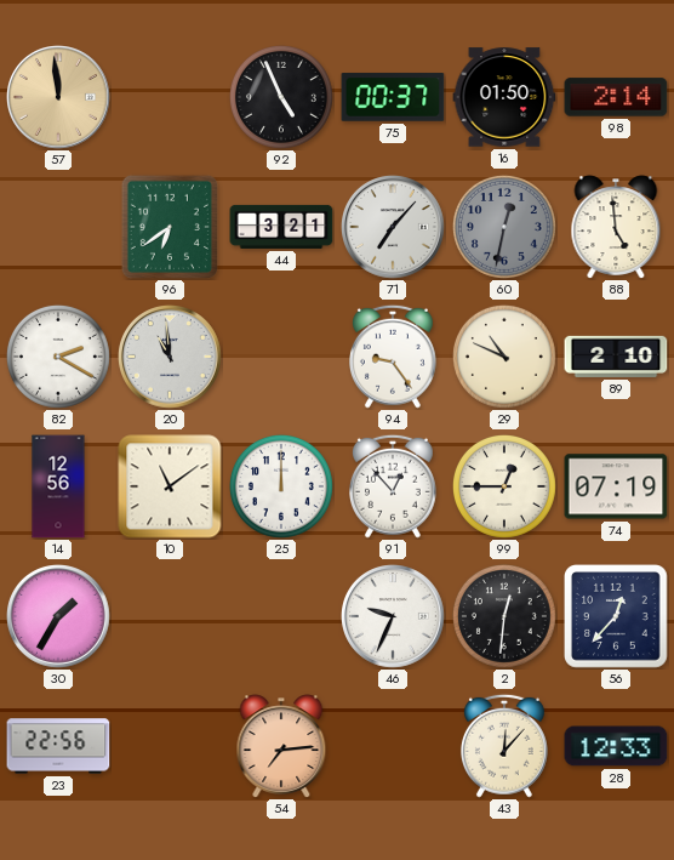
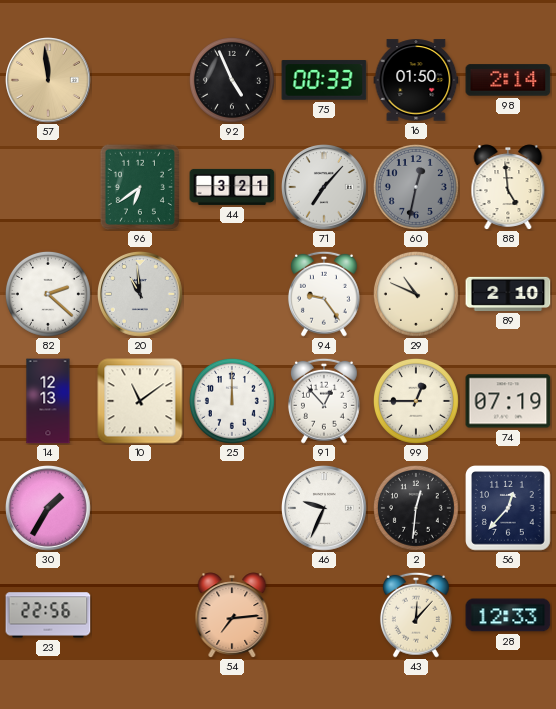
75: 00:37 -> 00:33
82: 2:20 -> 2:22
14: 12:56 -> 12:13
